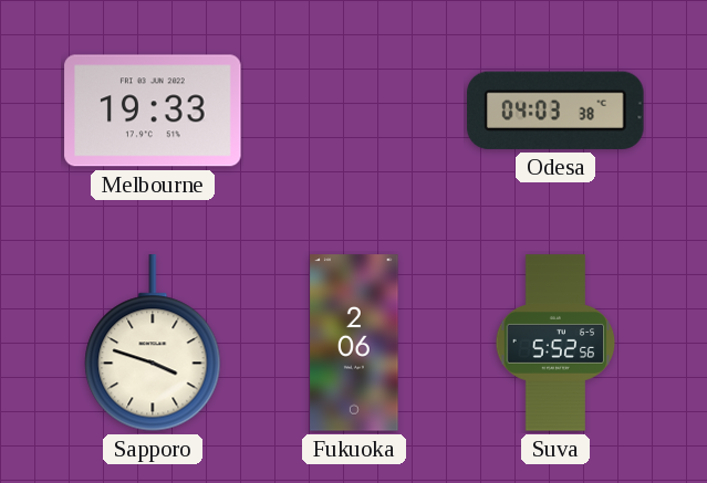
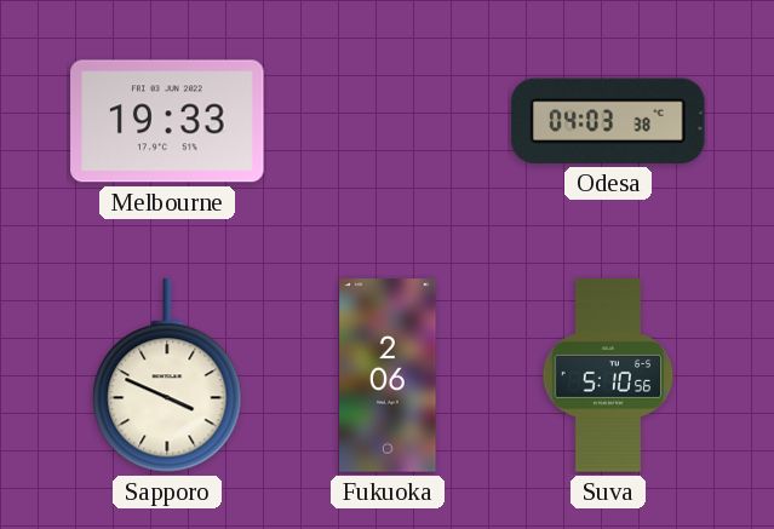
Sapporo: 3:48 -> 3:49
Suva: 5:52 -> 5:10
